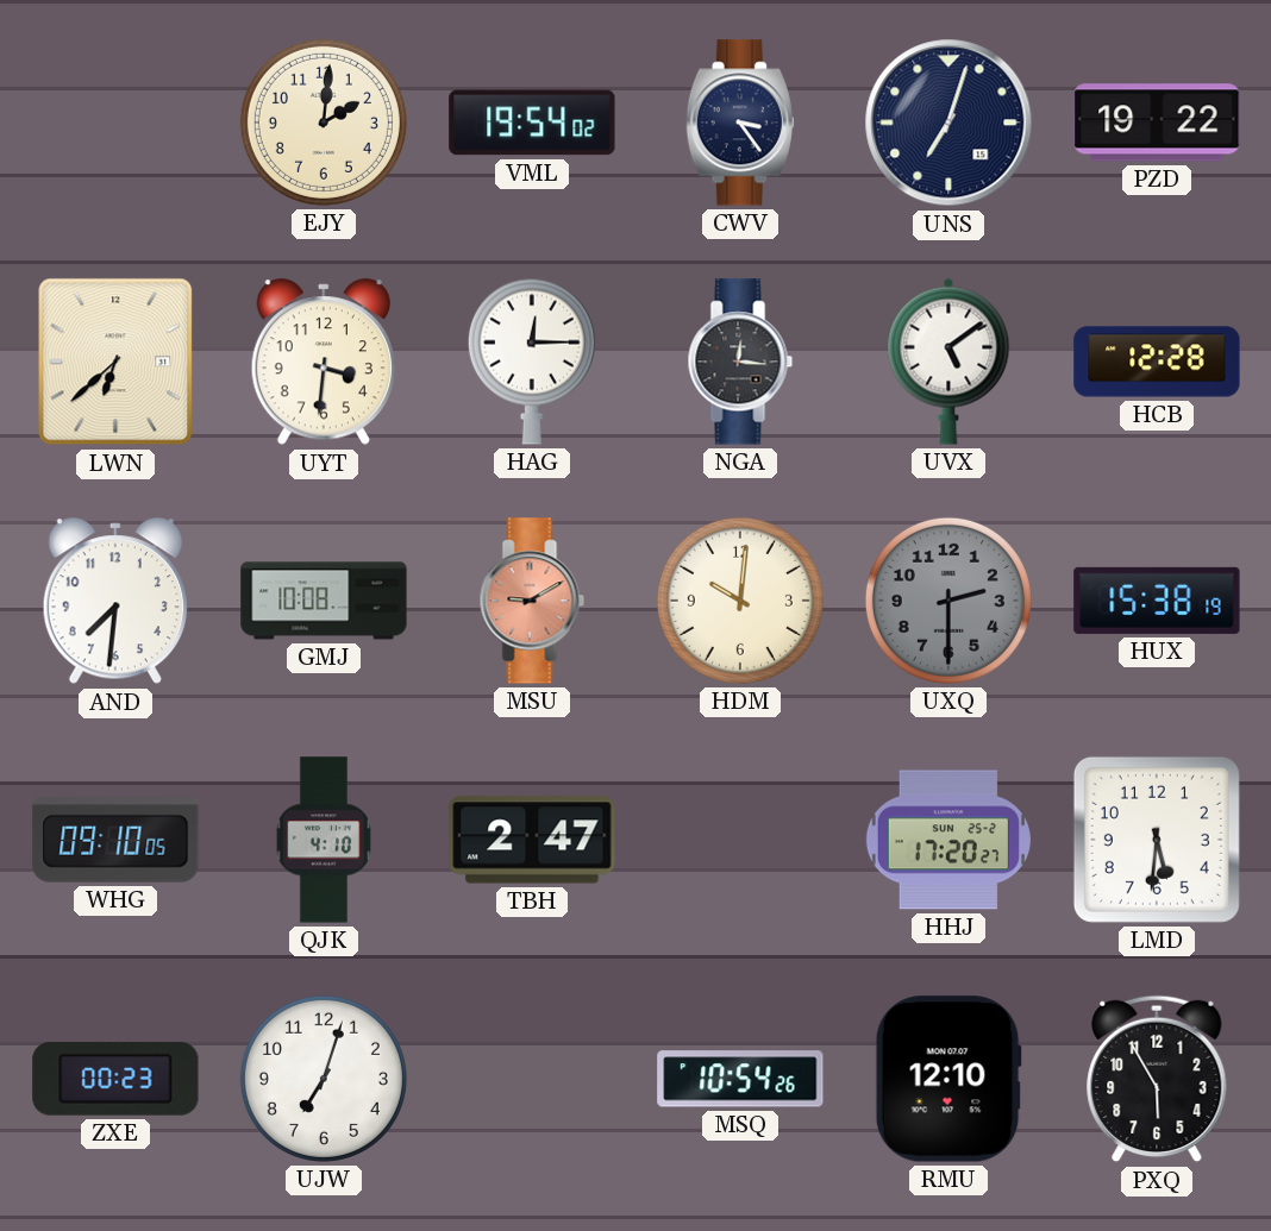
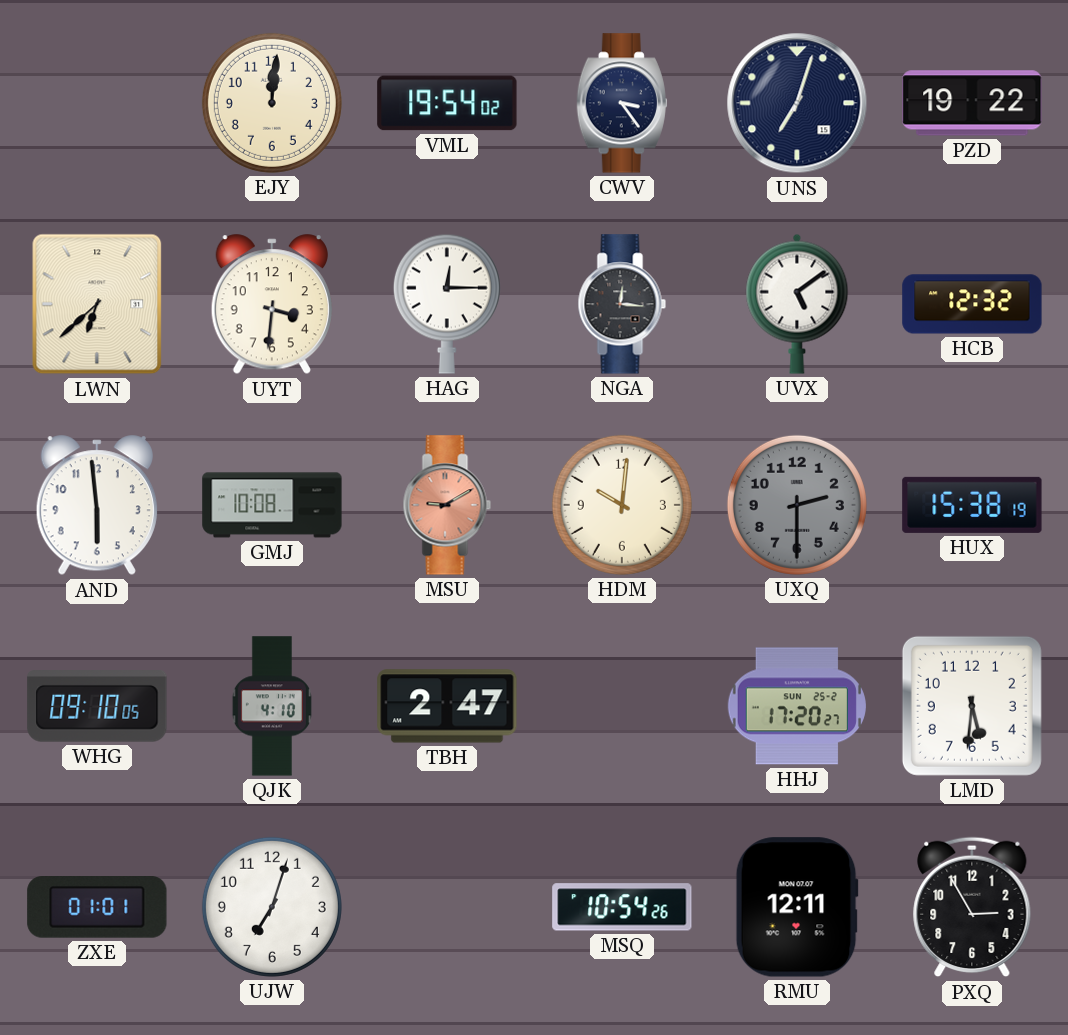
EJY: 2:01 -> 12:01
HCB: 12:28 -> 12:32
AND: 7:31 -> 5:59
ZXE: 00:23 -> 01:01
RMU: 12:10 -> 12:11
PXQ: 5:55 -> 2:55
